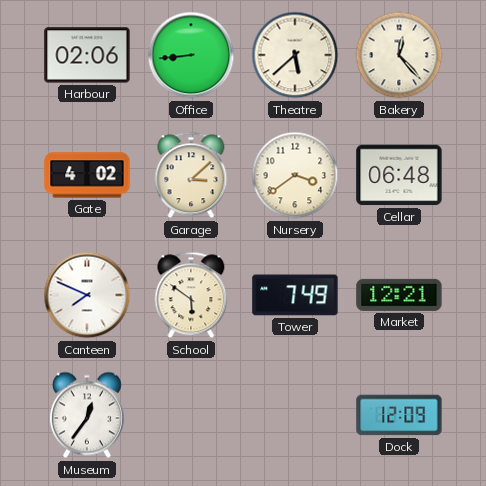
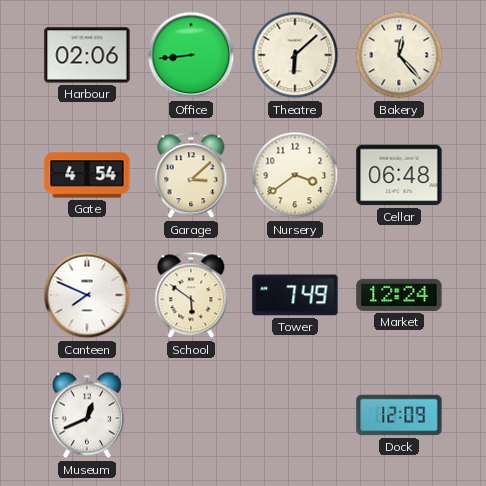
Theatre: 5:38 -> 6:08
Gate: 4:02 -> 4:54
Market: 12:21 -> 12:24
Museum: 12:36 -> 12:41
